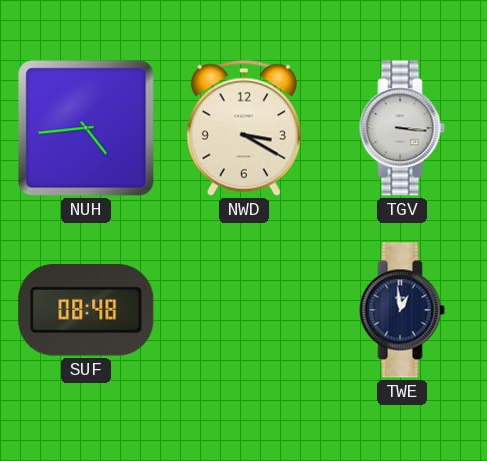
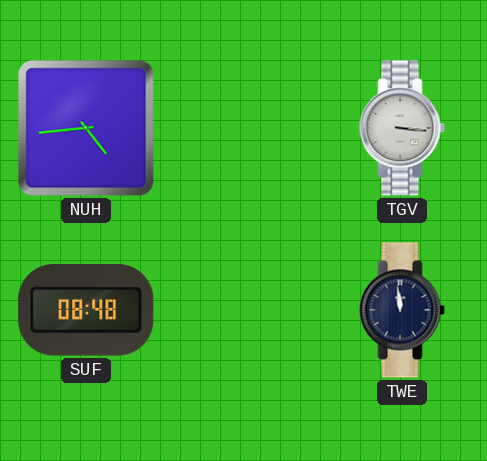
NWD: 3:20 -> none
TWE: 12:59 -> 11:59
